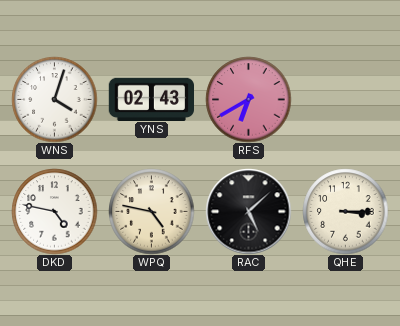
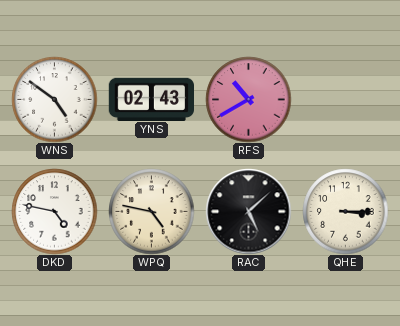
WNS: 4:03 -> 4:51
RFS: 6:40 -> 10:40
